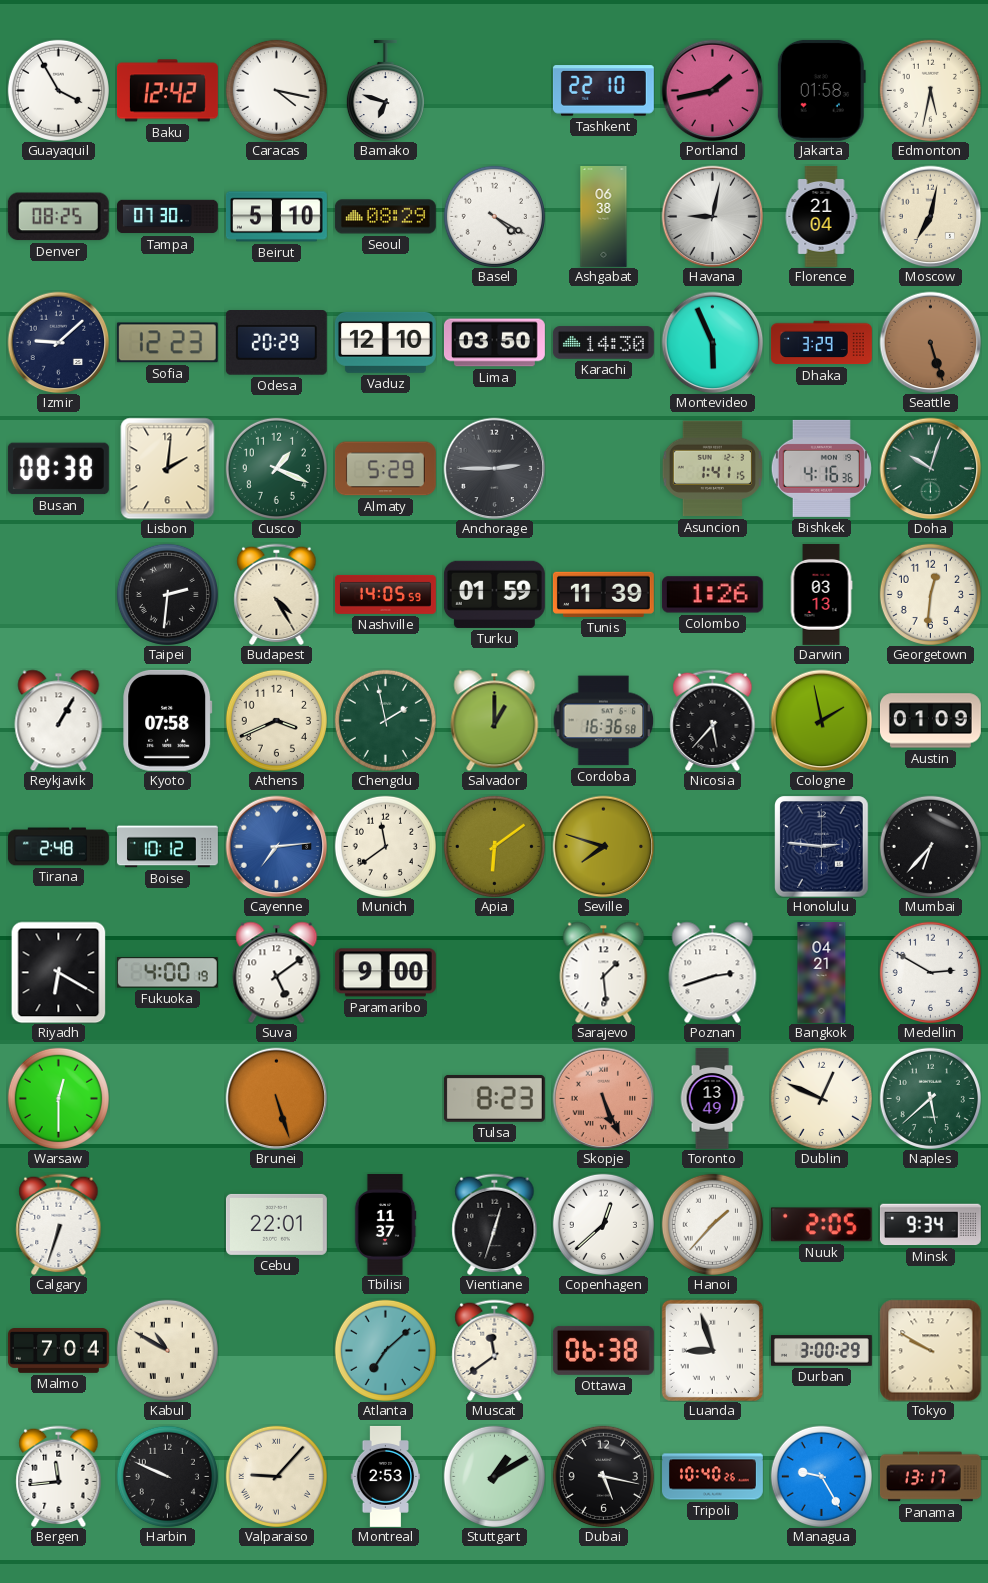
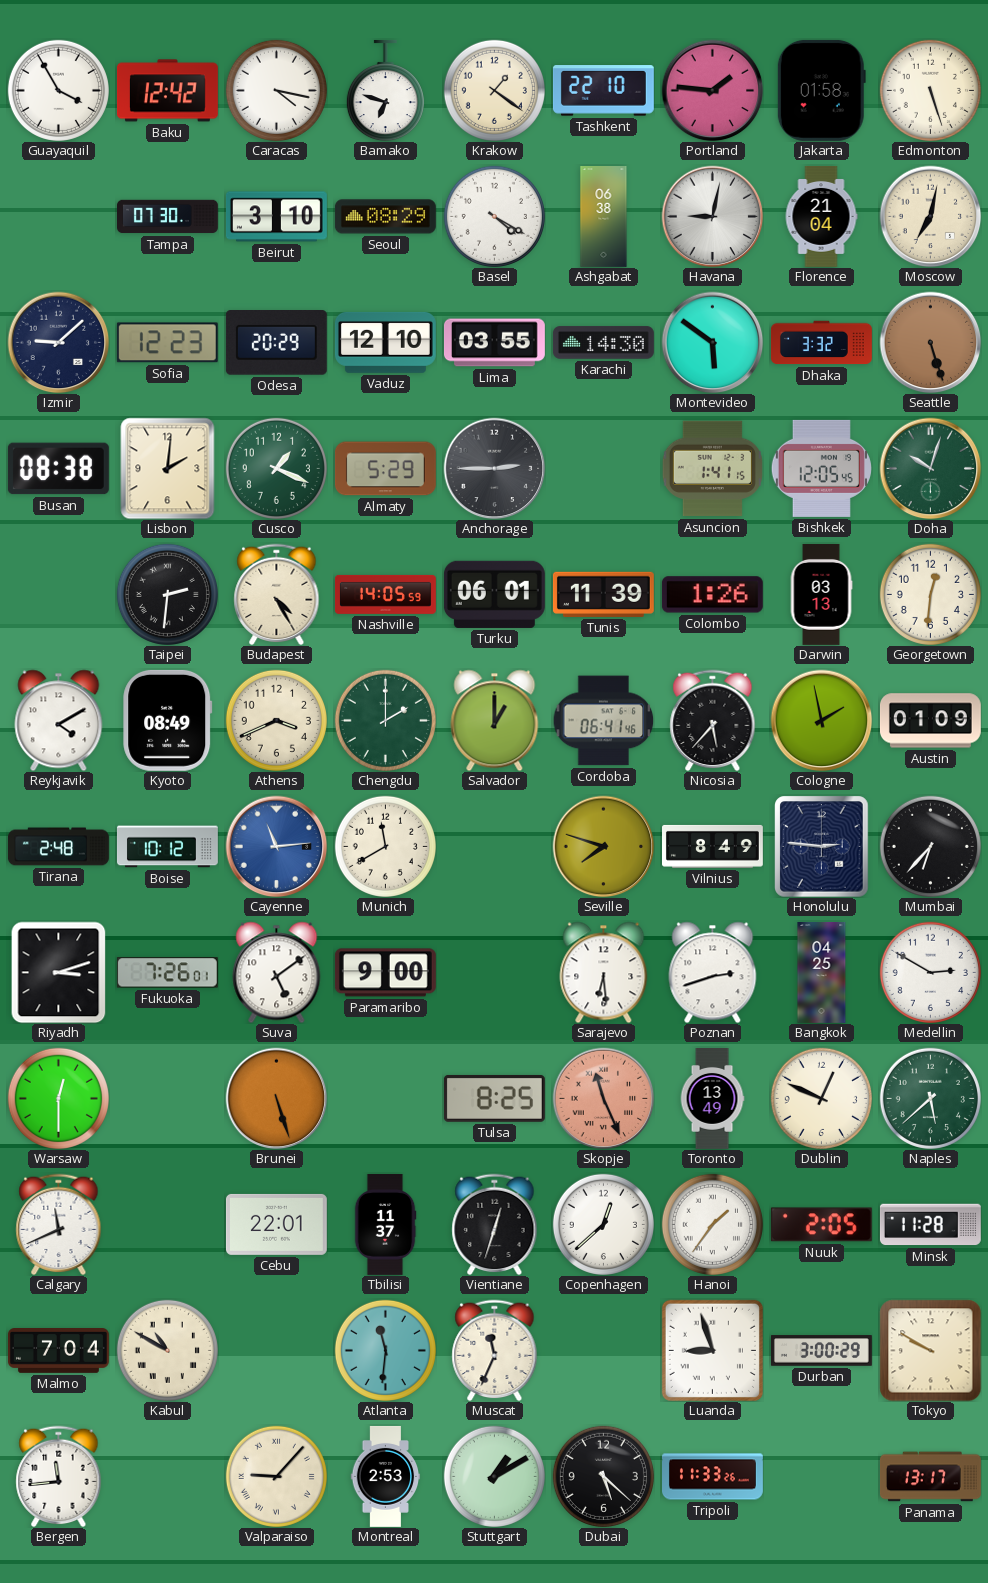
Krakow: none -> 1:21
Portland: 1:43 -> 1:46
Edmonton: 5:32 -> 5:27
Denver: 08:25 -> none
Beirut: 5:10 -> 3:10
Lima: 03:50 -> 03:55
Montevideo: 5:56 -> 5:51
Dhaka: 3:29 -> 3:32
Bishkek: 4:16 -> 12:05
Turku: 01:59 -> 06:01
Reykjavik: 1:05 -> 4:10
Kyoto: 07:58 -> 08:49
Chengdu: 1:58 -> 2:00
Cordoba: 16:36 -> 06:41
Cayenne: 7:14 -> 11:14
Munich: 11:39 -> 11:40
Apia: 6:09 -> none
Vilnius: none -> 8:49
Riyadh: 6:20 -> 3:12
Fukuoka: 4:00 -> 7:26
Sarajevo: 1:29 -> 6:29
Bangkok: 04:21 -> 04:25
Tulsa: 8:23 -> 8:25
Skopje: 5:26 -> 11:26
Calgary: 6:33 -> 11:41
Hanoi: 1:37 -> 1:36
Minsk: 9:34 -> 11:28
Atlanta: 7:08 -> 11:31
Muscat: 11:39 -> 11:34
Ottawa: 06:38 -> none
Harbin: 9:49 -> none
Dubai: 5:17 -> 5:22
Tripoli: 10:40 -> 11:33
Managua: 9:25 -> none
